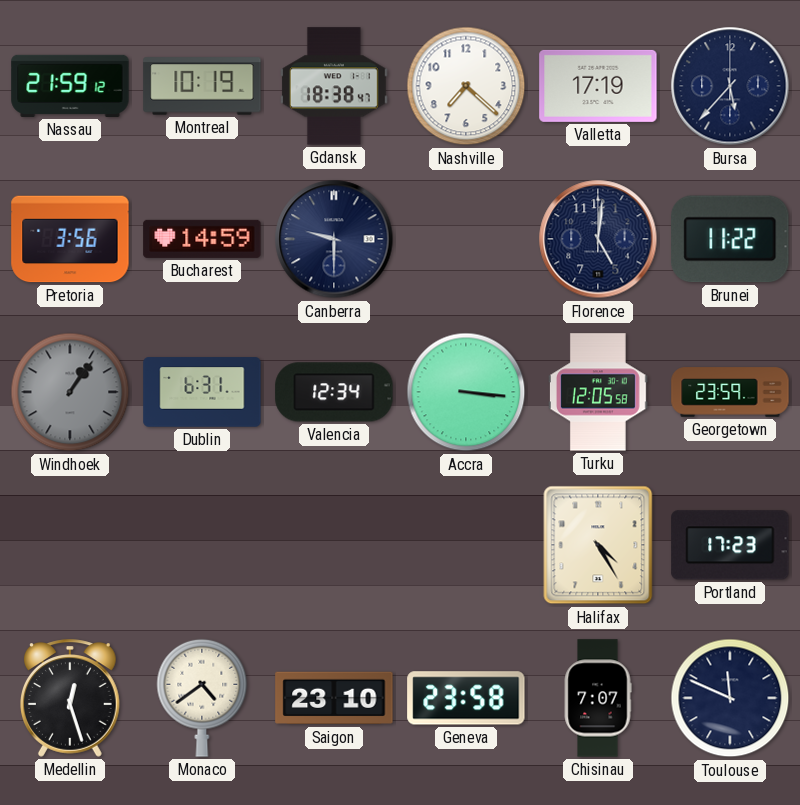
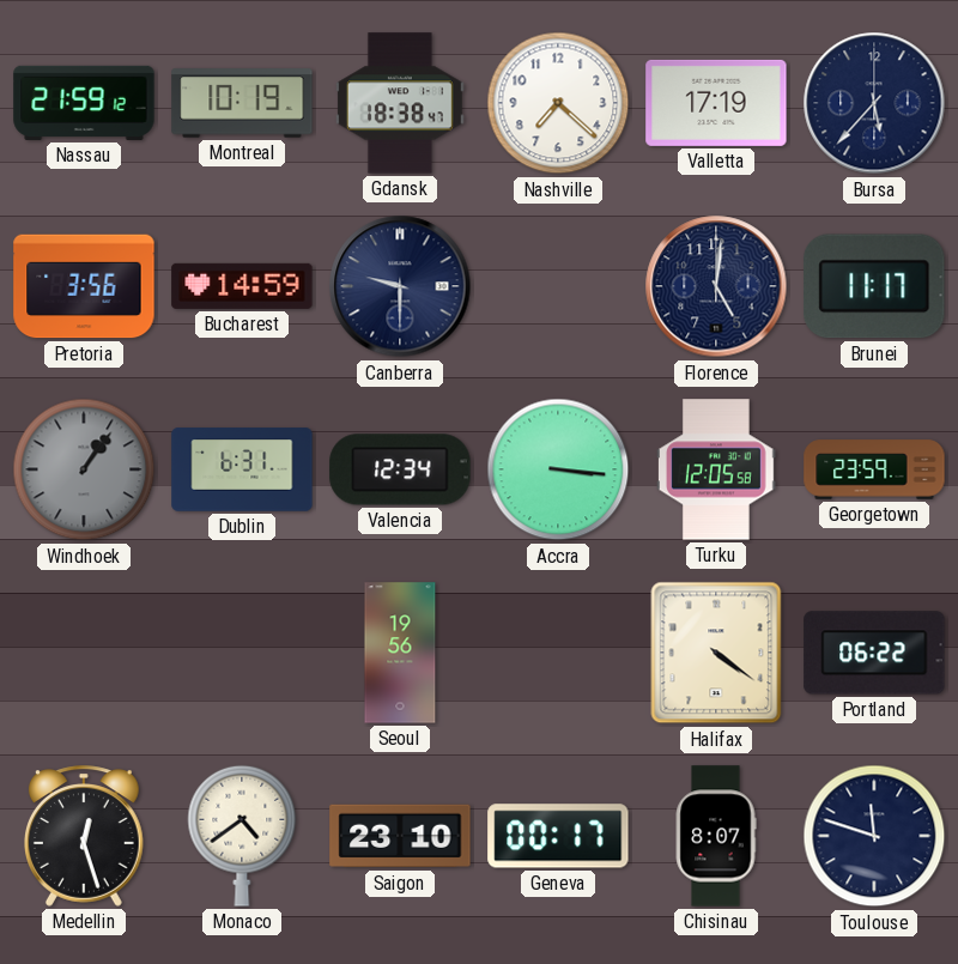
Brunei: 11:22 -> 11:17
Seoul: none -> 19:56
Halifax: 4:25 -> 4:21
Portland: 17:23 -> 06:22
Geneva: 23:58 -> 00:17
Chisinau: 7:07 -> 8:07
Toulouse: 11:49 -> 11:48
